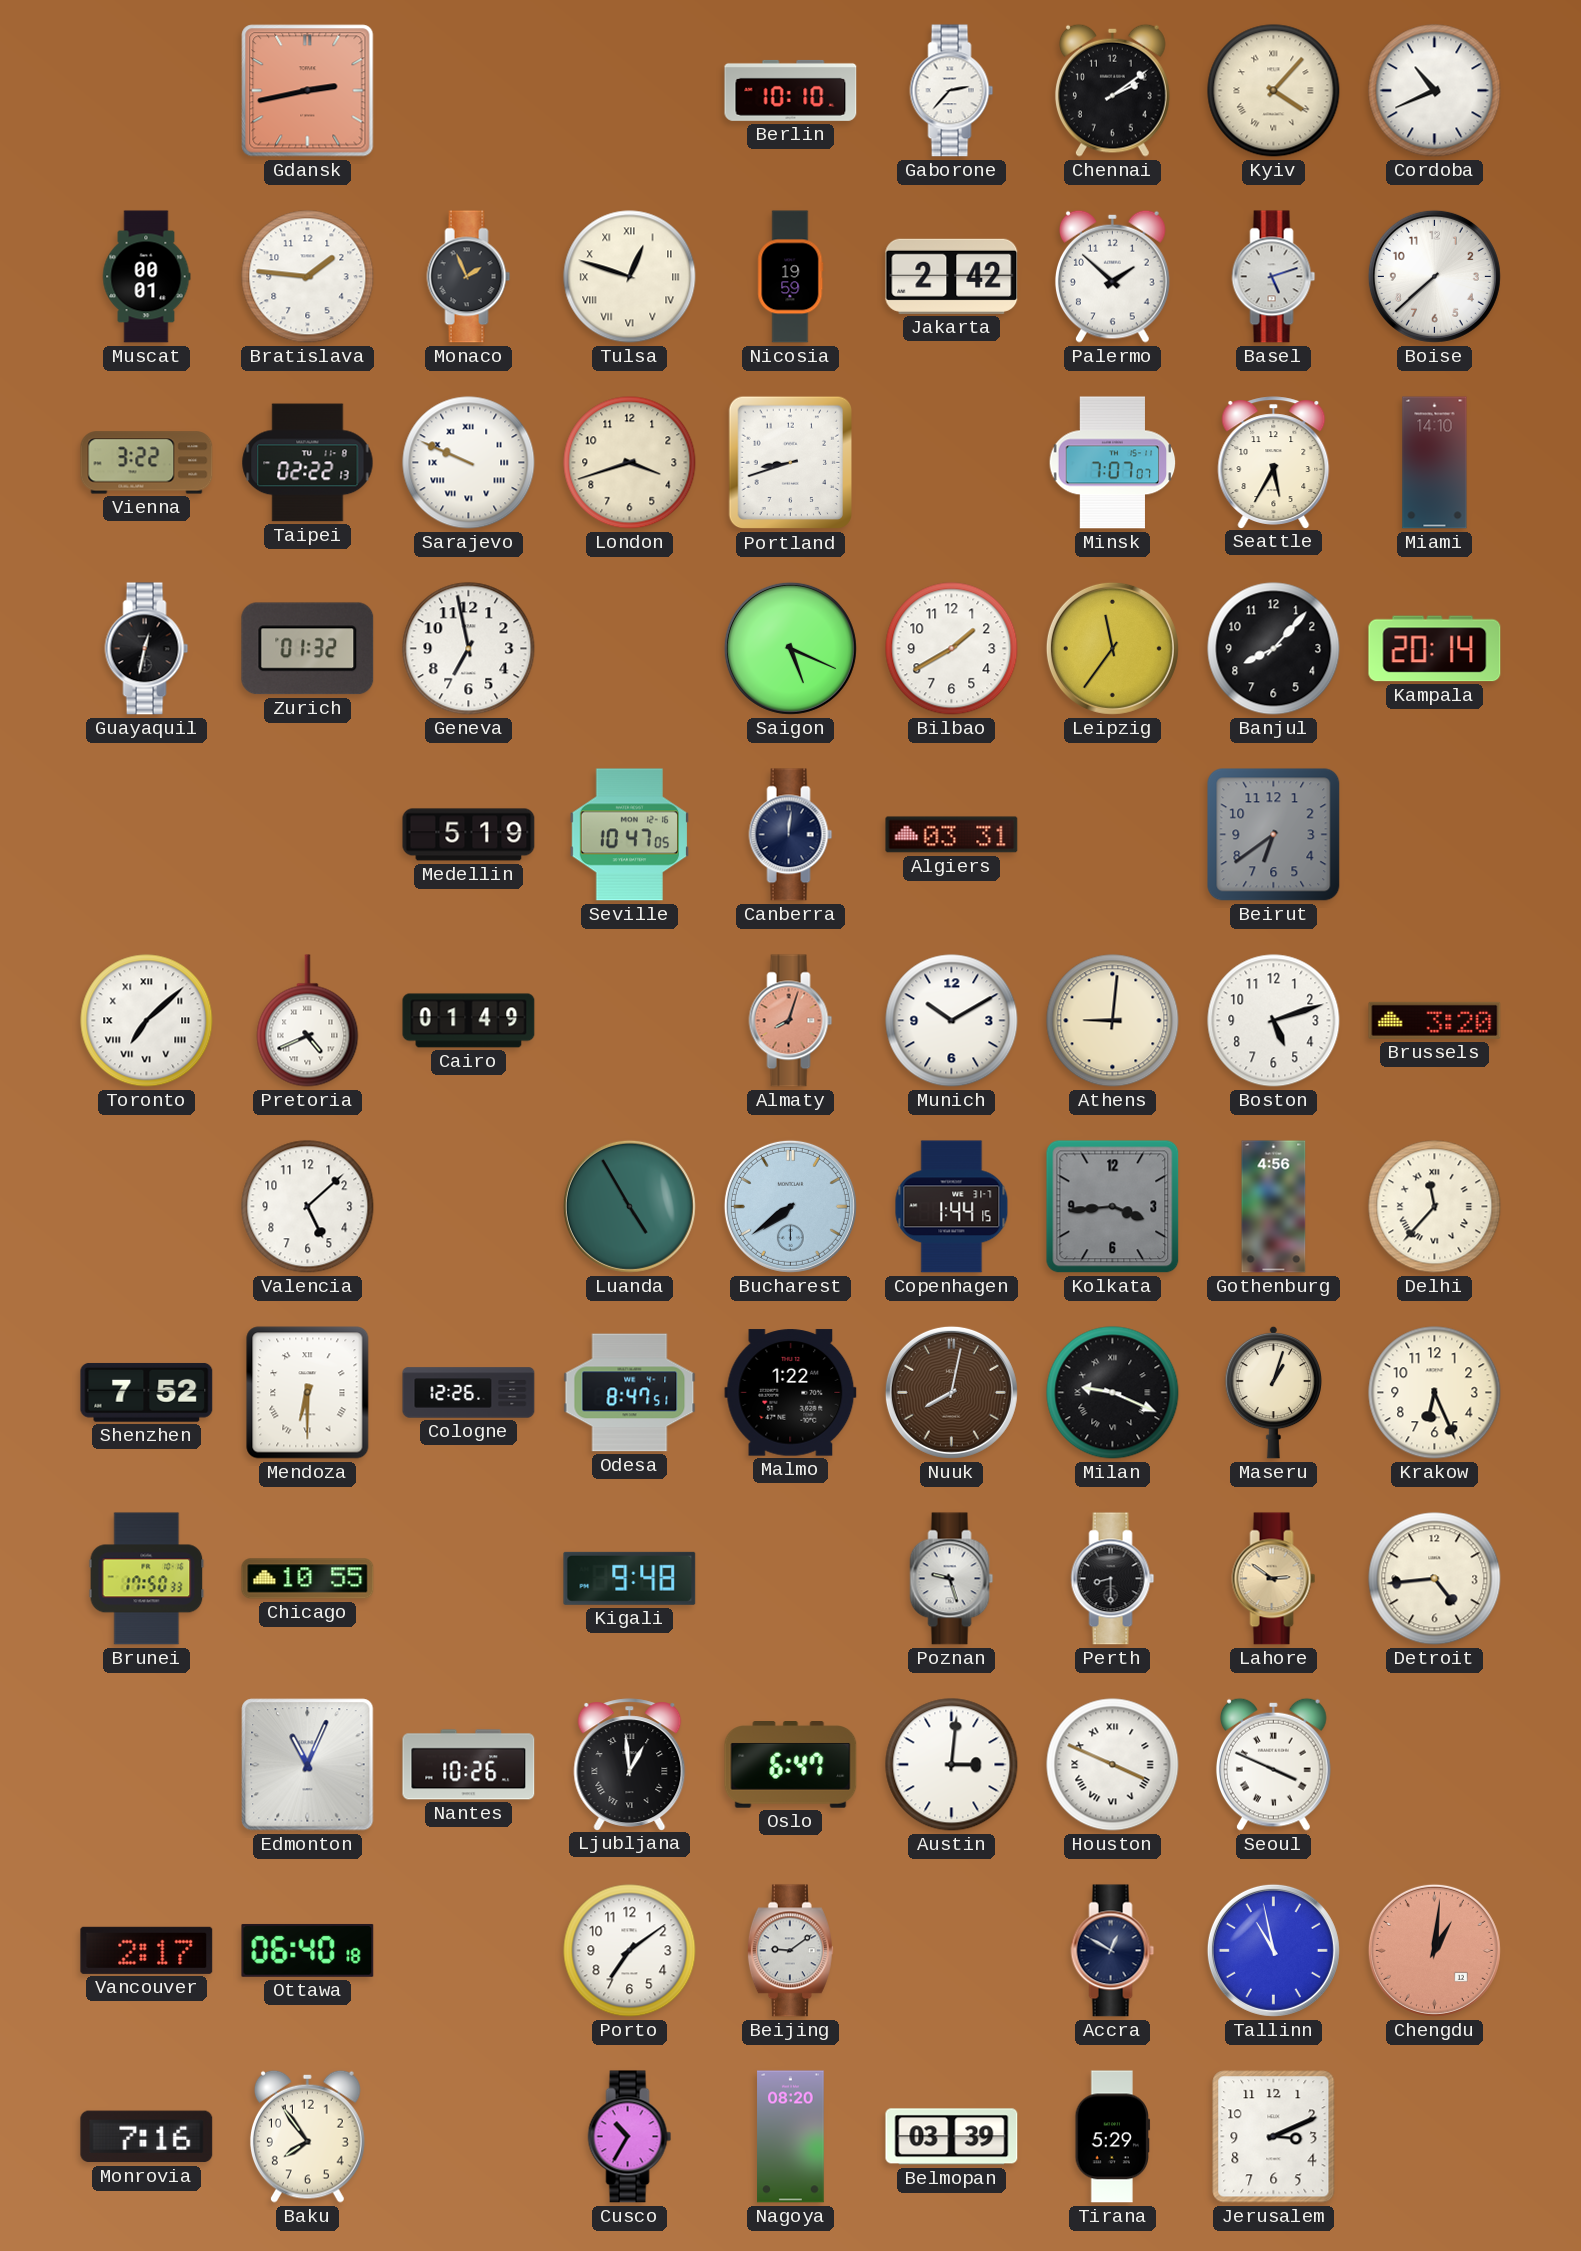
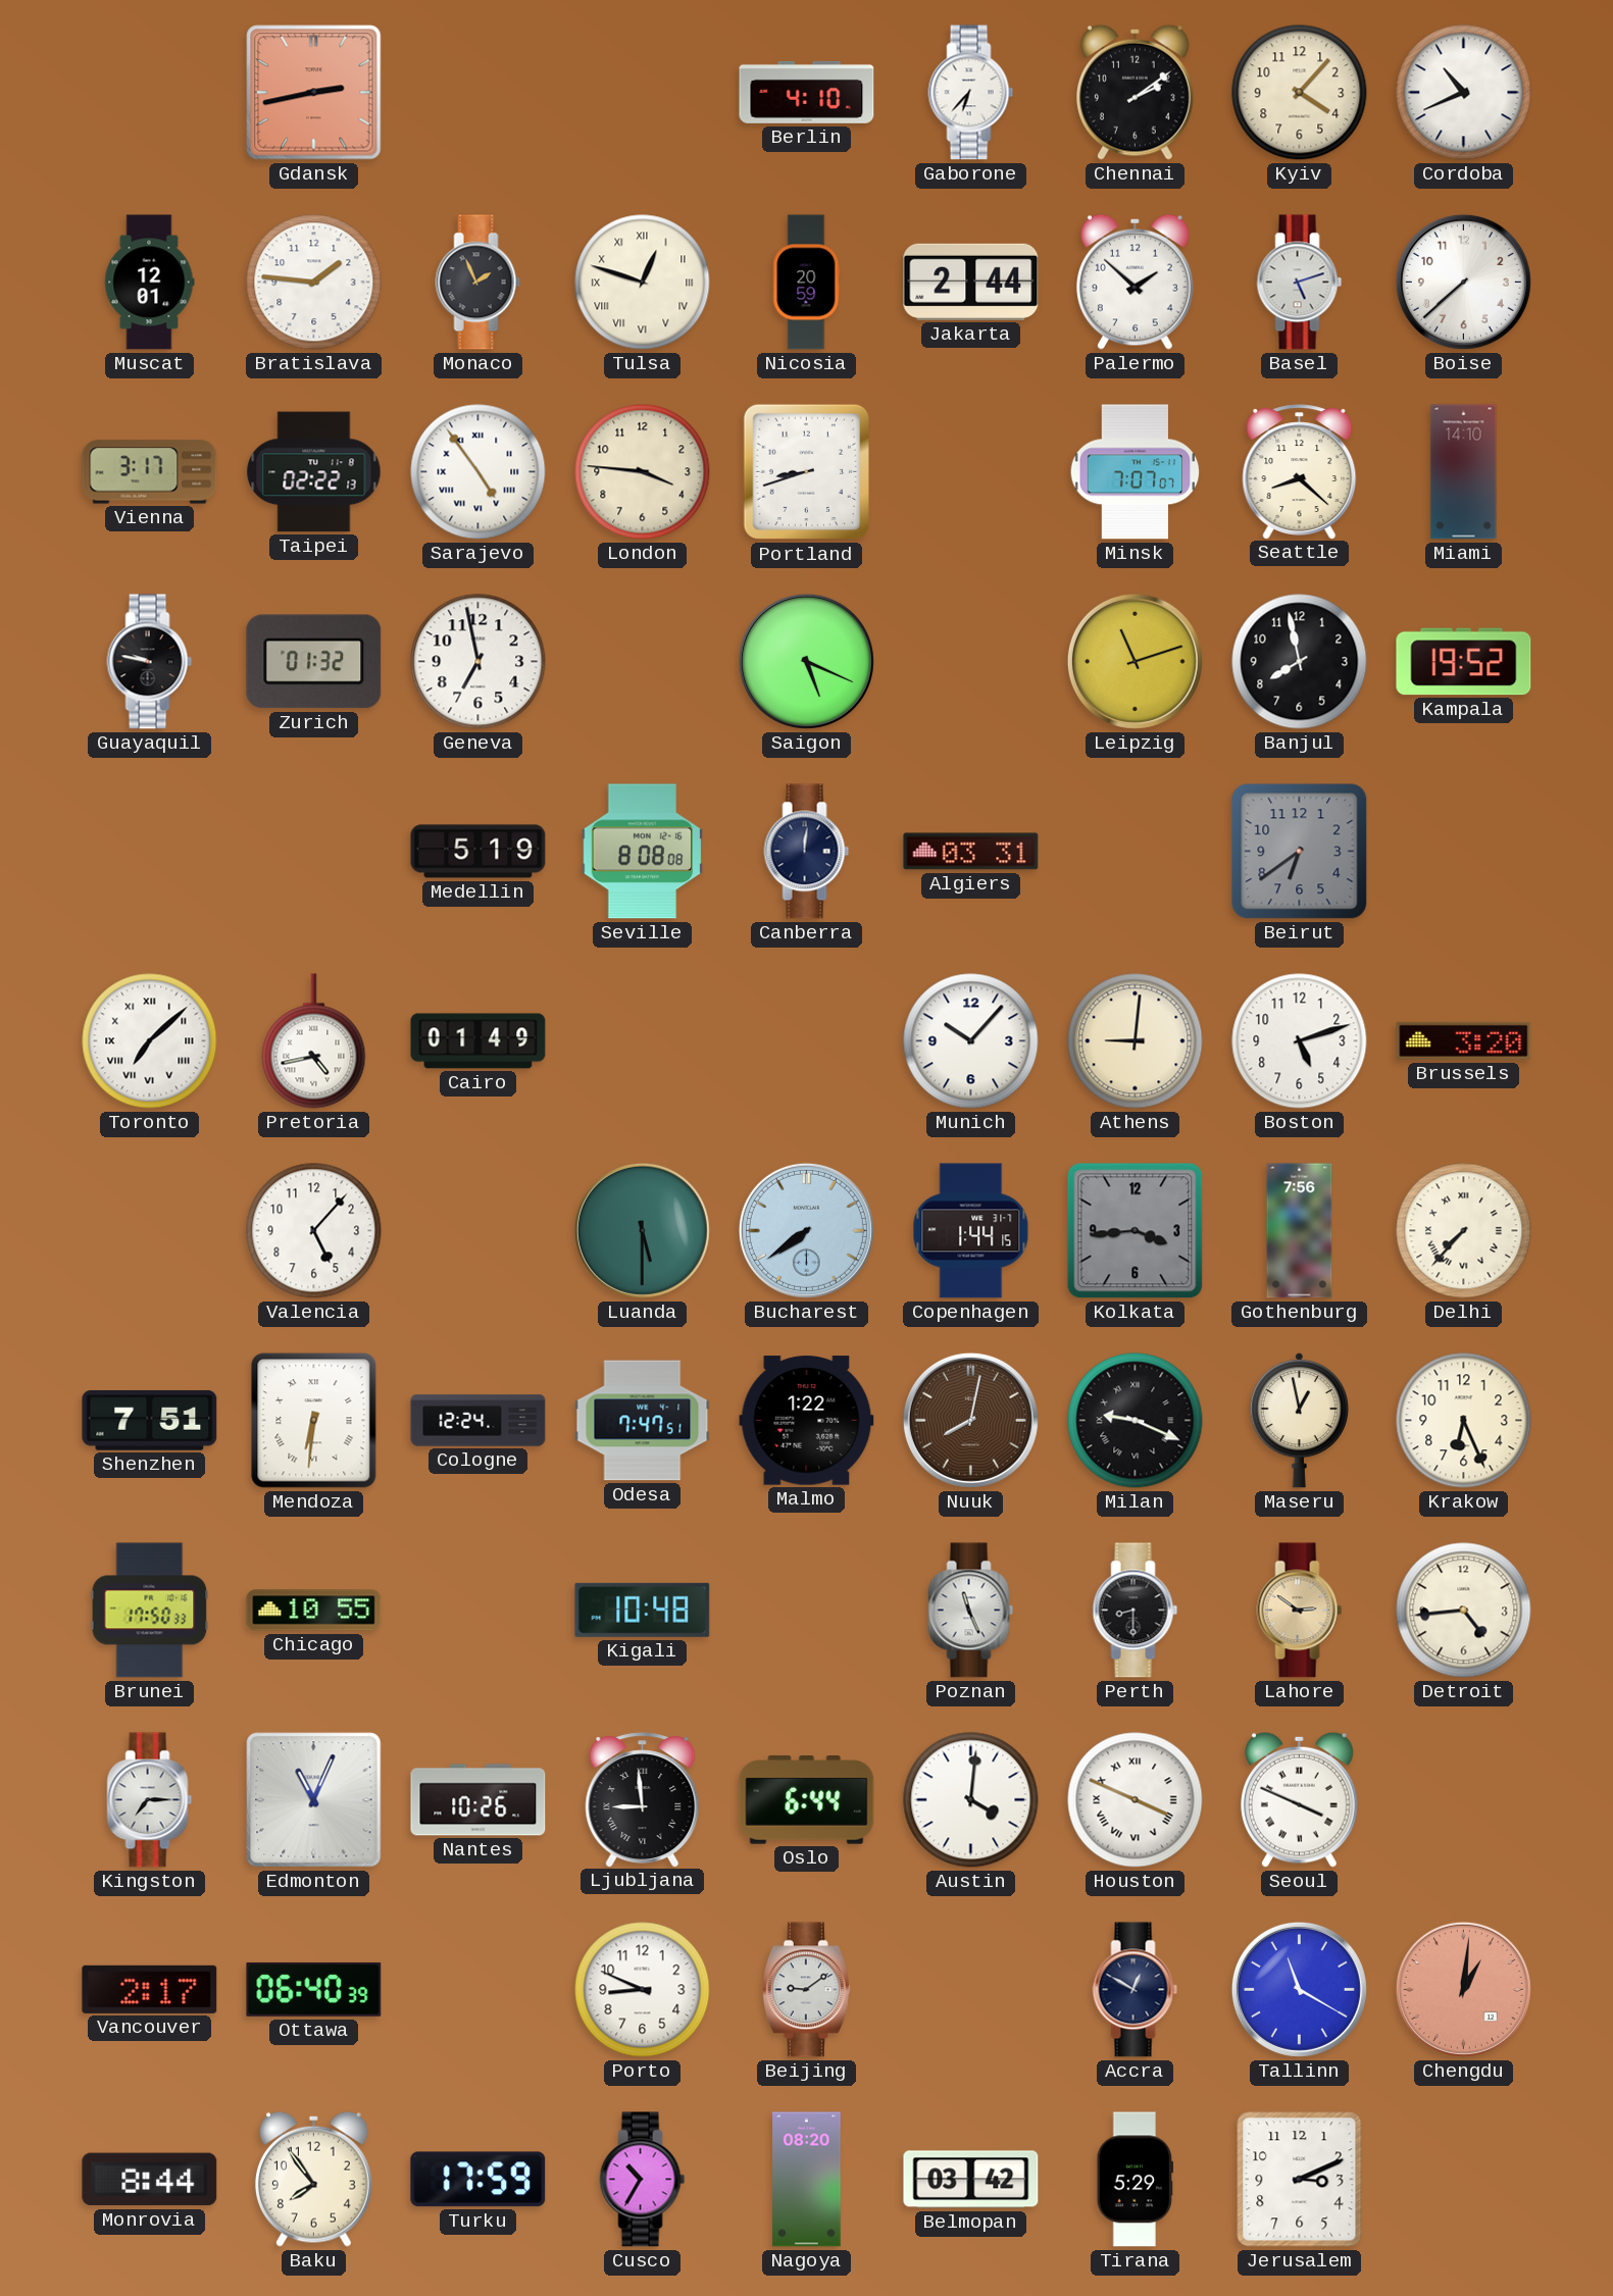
Berlin: 10:10 -> 4:10
Gaborone: 2:37 -> 6:37
Kyiv numerals: Roman -> Arabic
Muscat: 00:01 -> 12:01
Nicosia: 19:59 -> 20:59
Jakarta: 2:42 -> 2:44
Vienna: 3:22 -> 3:17
Sarajevo: 9:49 -> 4:54
London: 3:42 -> 3:46
Seattle: 5:35 -> 8:22
Guayaquil: 12:32 -> 9:47
Bilbao: 1:40 -> none
Leipzig: 11:36 -> 11:12
Banjul: 8:07 -> 7:58
Kampala: 20:14 -> 19:52
Seville: 10:47 -> 8:08
Pretoria: 4:41 -> 4:43
Almaty: 8:03 -> none
Munich: 10:10 -> 10:07
Valencia: 5:08 -> 5:07
Luanda: 4:55 -> 5:30
Gothenburg: 4:56 -> 7:56
Delhi: 11:37 -> 7:37
Shenzhen: 7:52 -> 7:51
Mendoza: 6:30 -> 6:31
Cologne: 12:26 -> 12:24
Odesa: 8:47 -> 7:47
Maseru: 1:03 -> 12:58
Kigali: 9:48 -> 10:48
Poznan: 9:27 -> 11:26
Kingston: none -> 7:15
Ljubljana: 12:59 -> 8:59
Oslo: 6:47 -> 6:44
Austin: 3:01 -> 4:01
Ottawa: 06:40:18 -> 06:40:39
Porto: 7:09 -> 8:49
Tallinn: 10:58 -> 11:20
Monrovia: 7:16 -> 8:44
Turku: none -> 17:59
Belmopan: 03:39 -> 03:42
